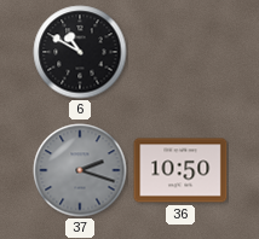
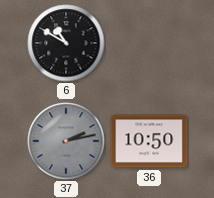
37: 2:18 -> 2:13
